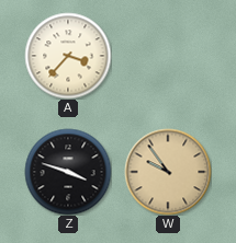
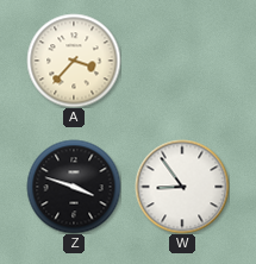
W: 9:54 -> 8:54
W dial: champagne -> white
